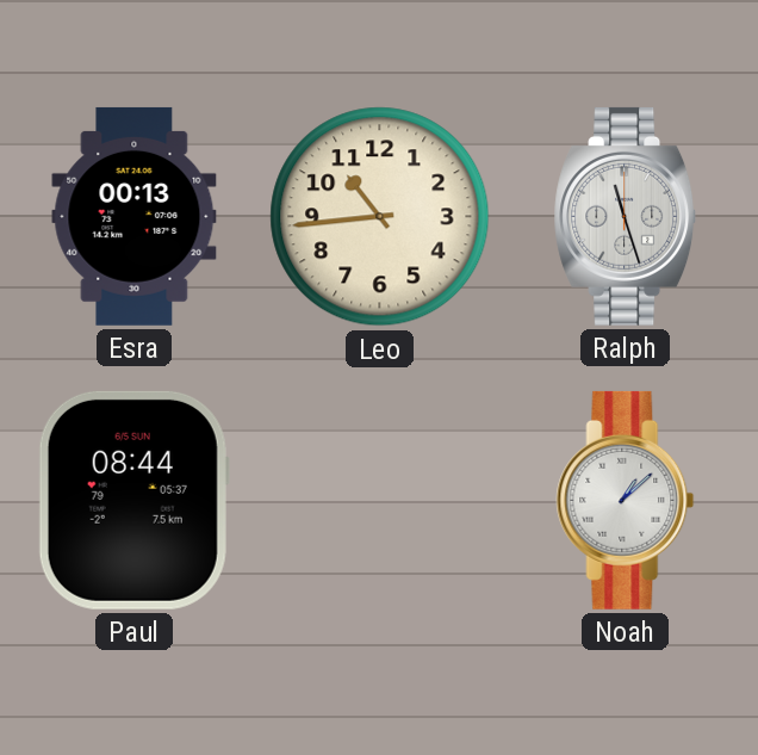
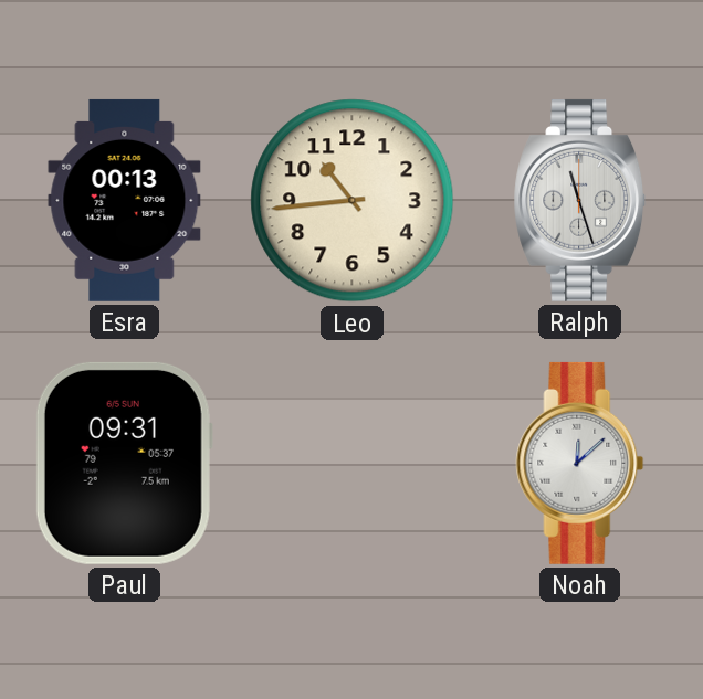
Paul: 08:44 -> 09:31
Noah: 1:08 -> 12:08
